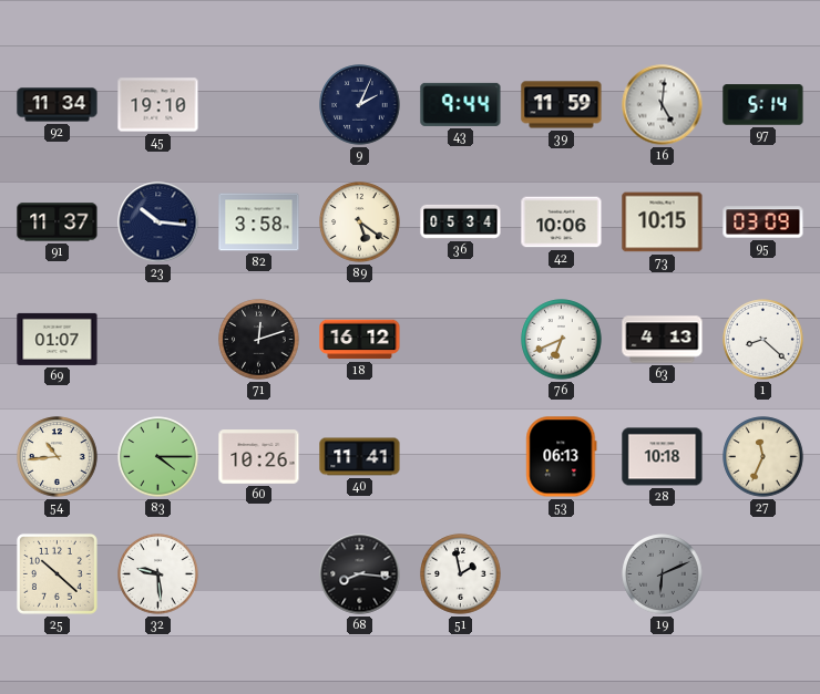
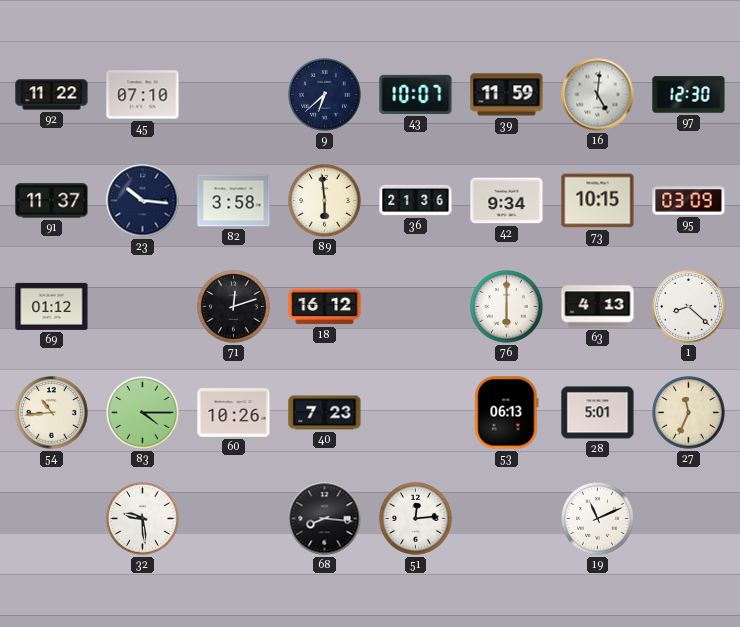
92: 11:34 -> 11:22
45: 19:10 -> 07:10
9: 2:04 -> 6:38
43: 9:44 -> 10:07
97: 5:14 -> 12:30
89: 5:21 -> 5:59
36: 05:34 -> 21:36
42: 10:06 -> 9:34
69: 01:07 -> 01:12
76: 6:41 -> 6:00
40: 11:41 -> 7:23
28: 10:18 -> 5:01
25: 10:22 -> none
51: 1:58 -> 12:14
19: 6:11 -> 11:11
19 dial: grey -> white
